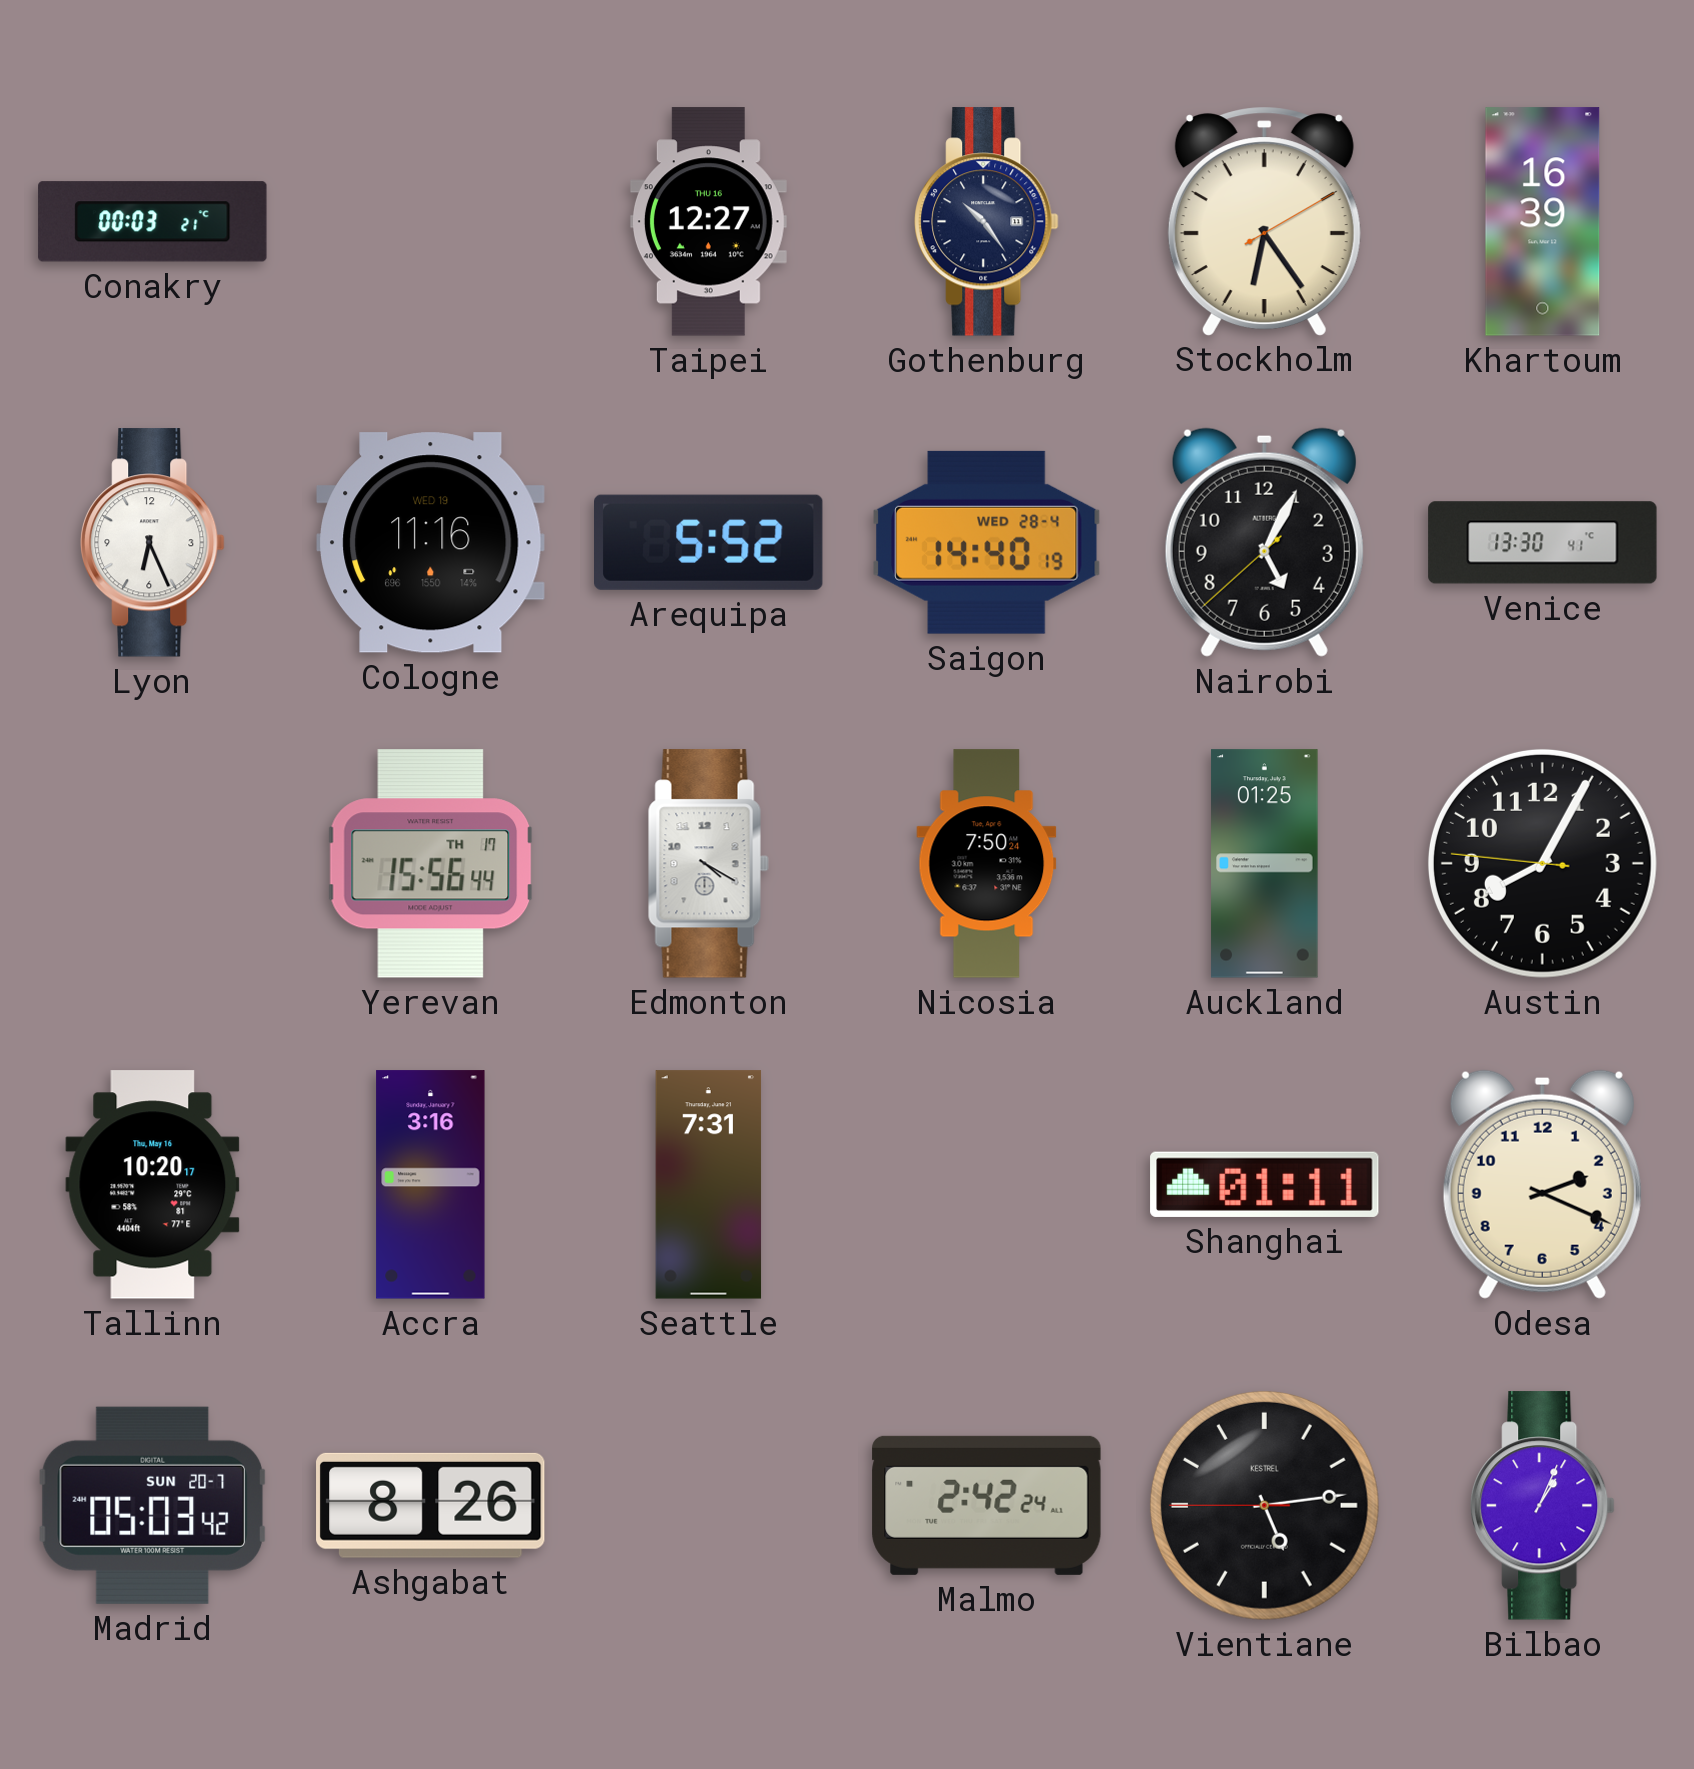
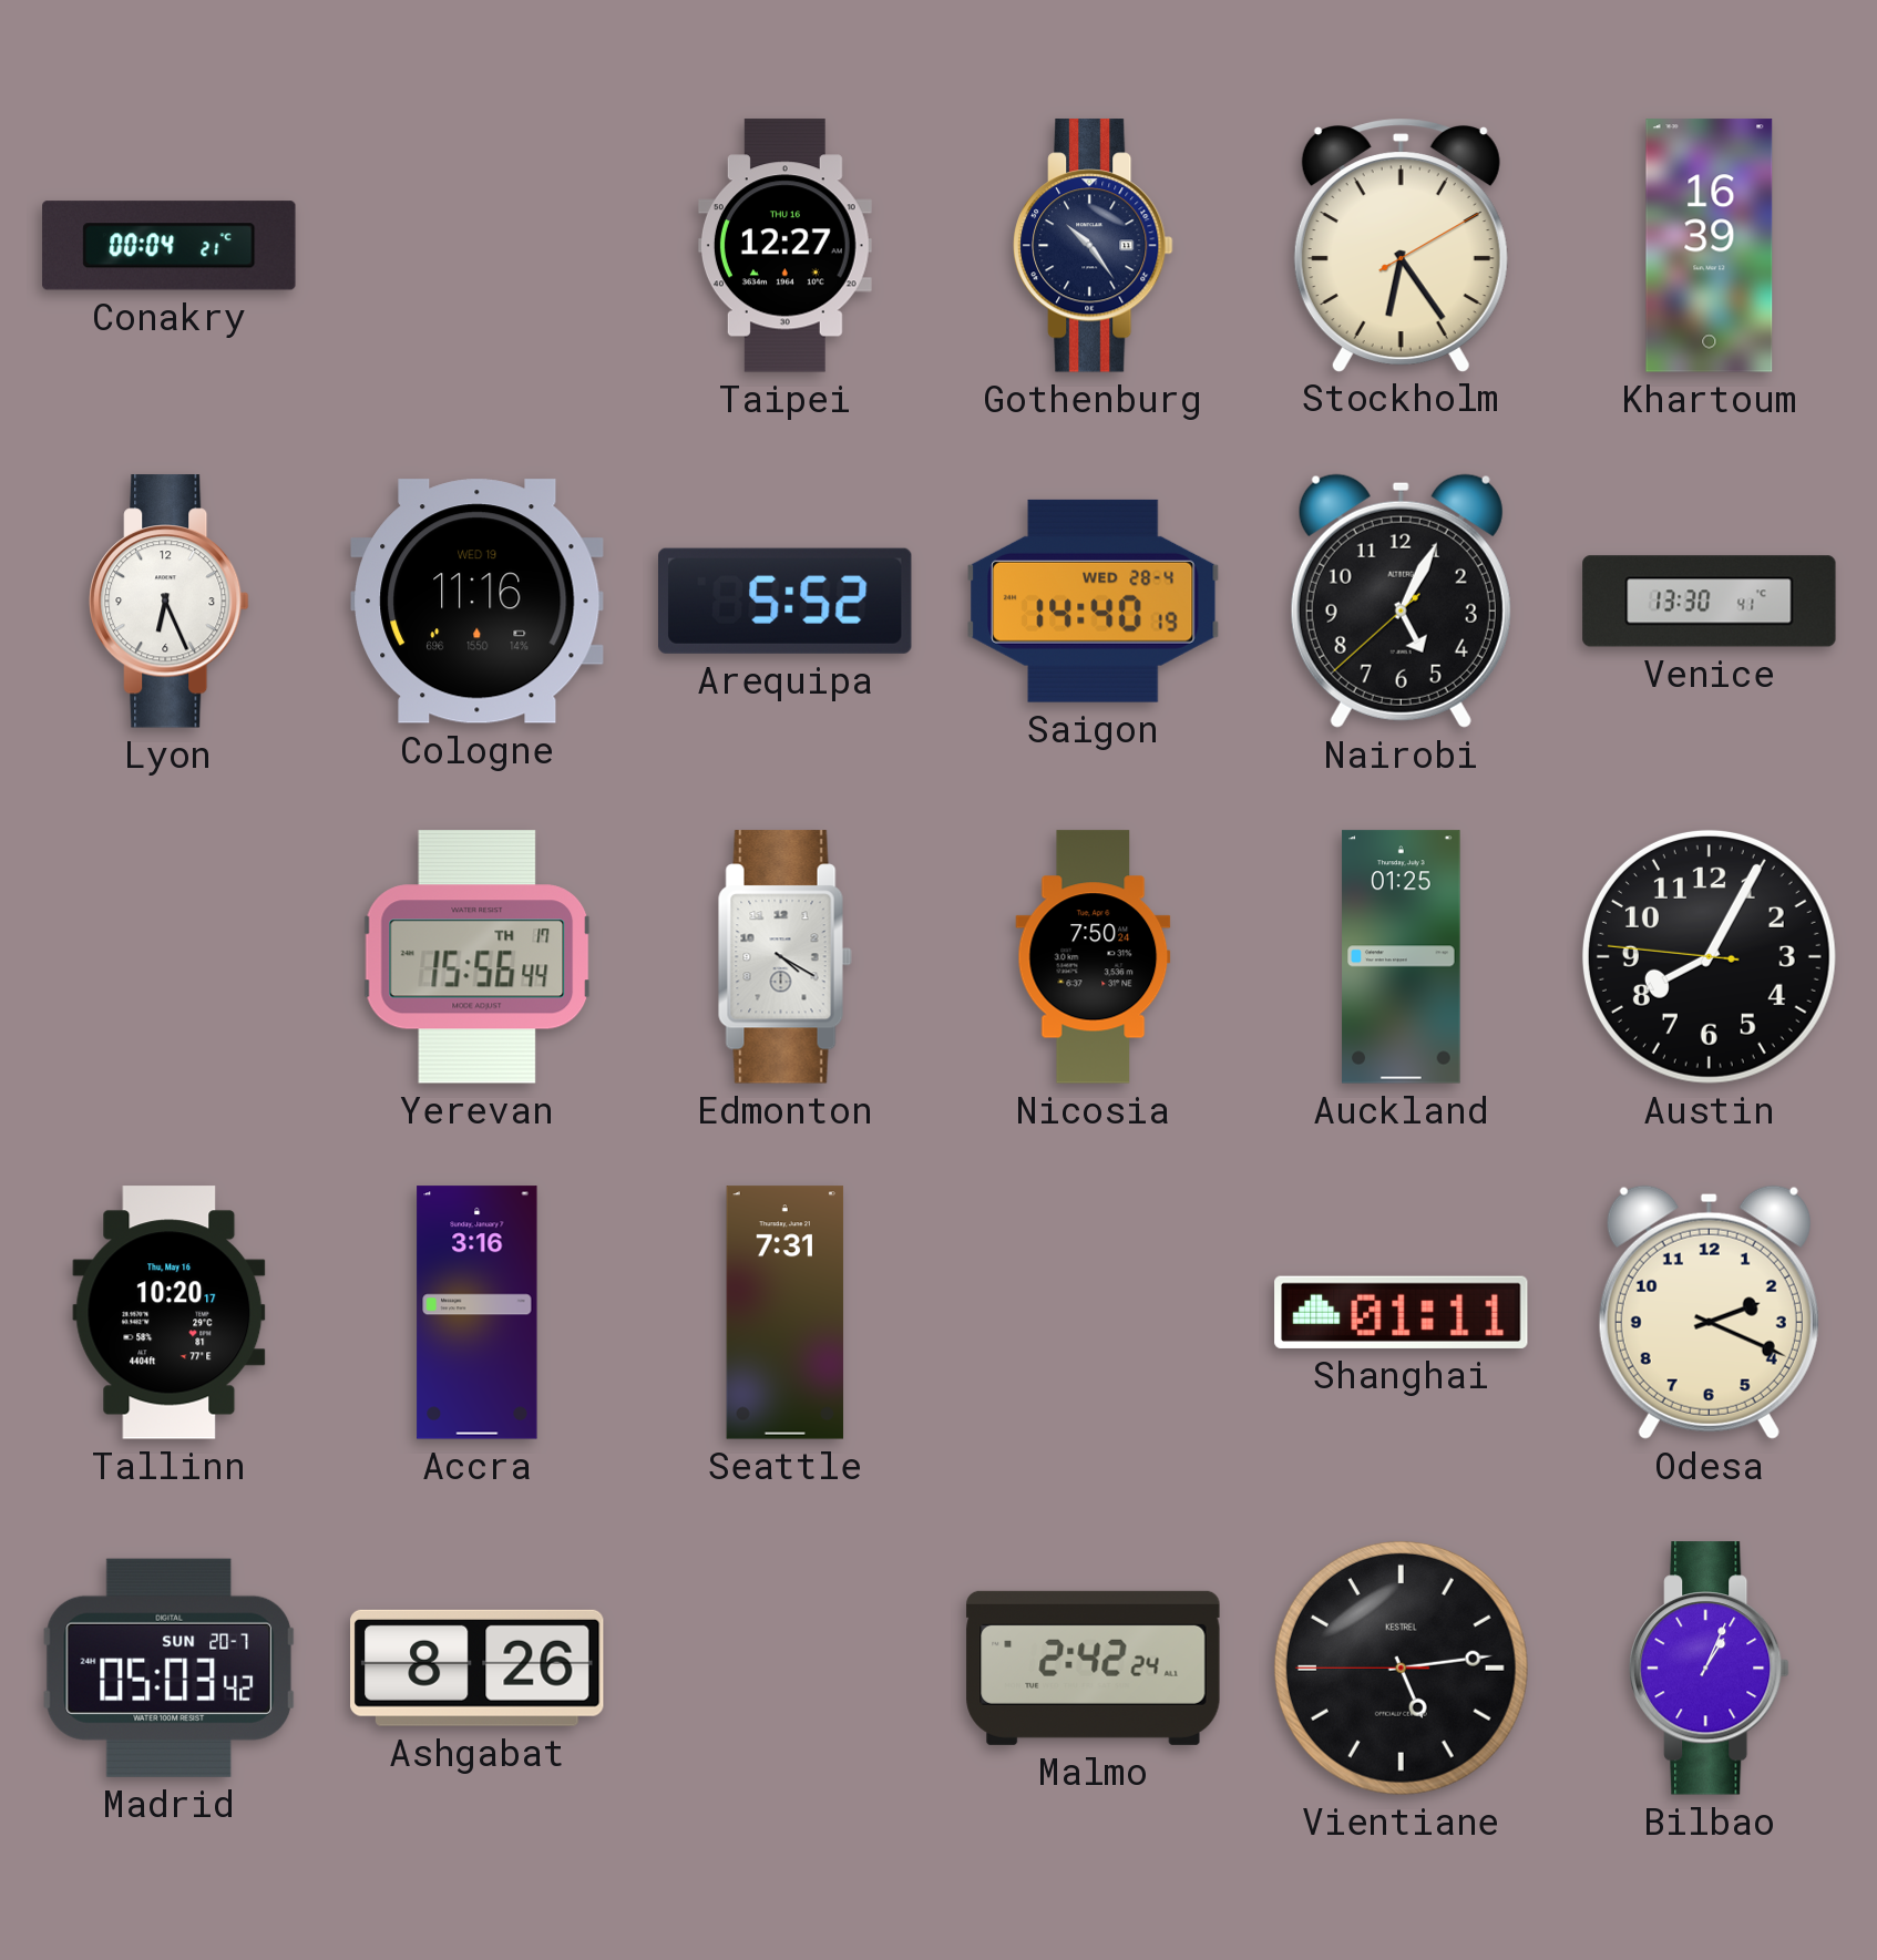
Conakry: 00:03 -> 00:04
